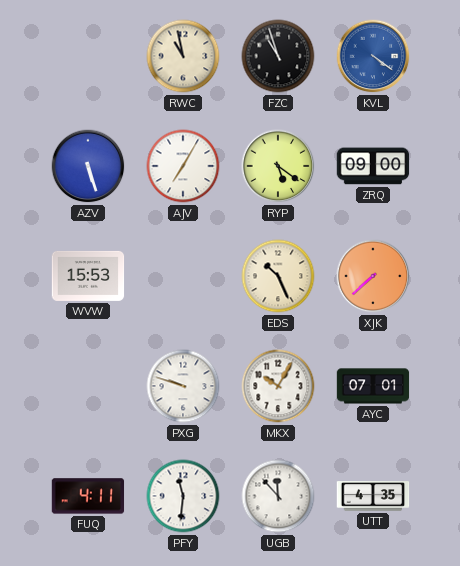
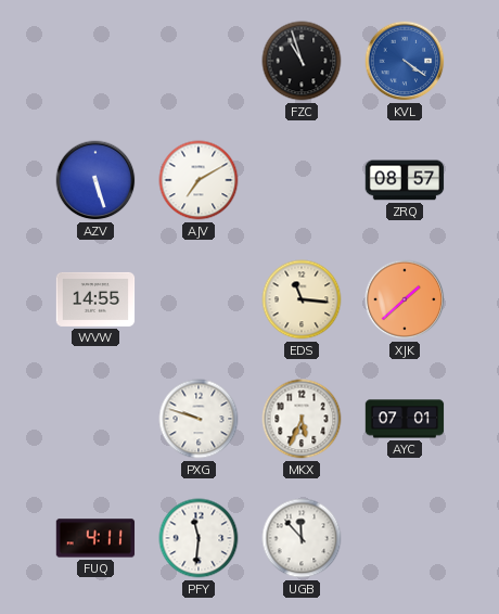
RWC: 10:58 -> none
AJV: 7:05 -> 7:10
RYP: 5:21 -> none
ZRQ: 09:00 -> 08:57
WVW: 15:53 -> 14:55
EDS: 10:26 -> 11:16
XJK: 7:38 -> 1:38
MKX: 10:05 -> 5:34
UTT: 4:35 -> none
